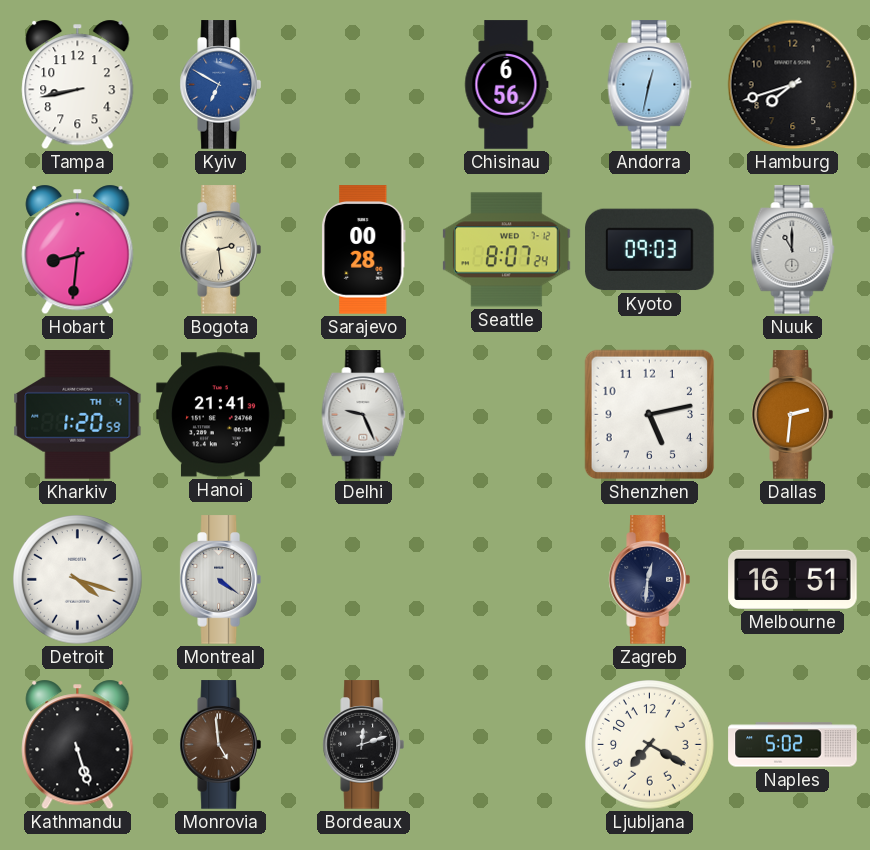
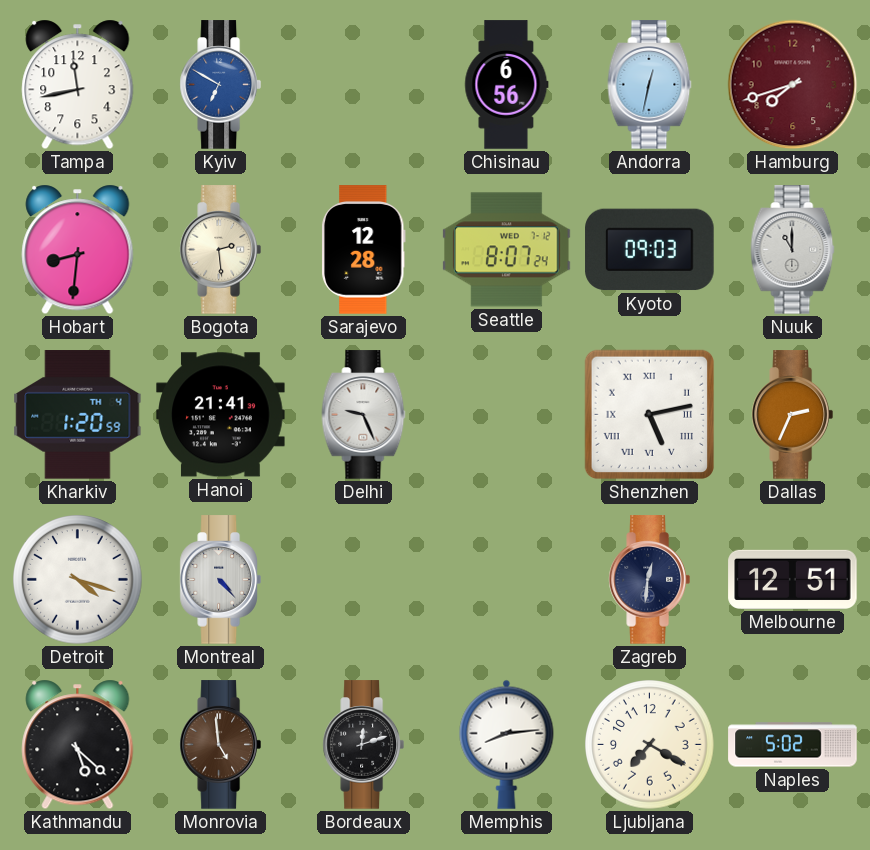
Tampa: 8:43 -> 11:43
Hamburg dial: black -> burgundy
Sarajevo: 00:28 -> 12:28
Shenzhen numerals: Arabic -> Roman
Dallas: 2:31 -> 2:34
Montreal: 4:21 -> 4:23
Melbourne: 16:51 -> 12:51
Kathmandu: 5:27 -> 5:22
Memphis: none -> 8:14
